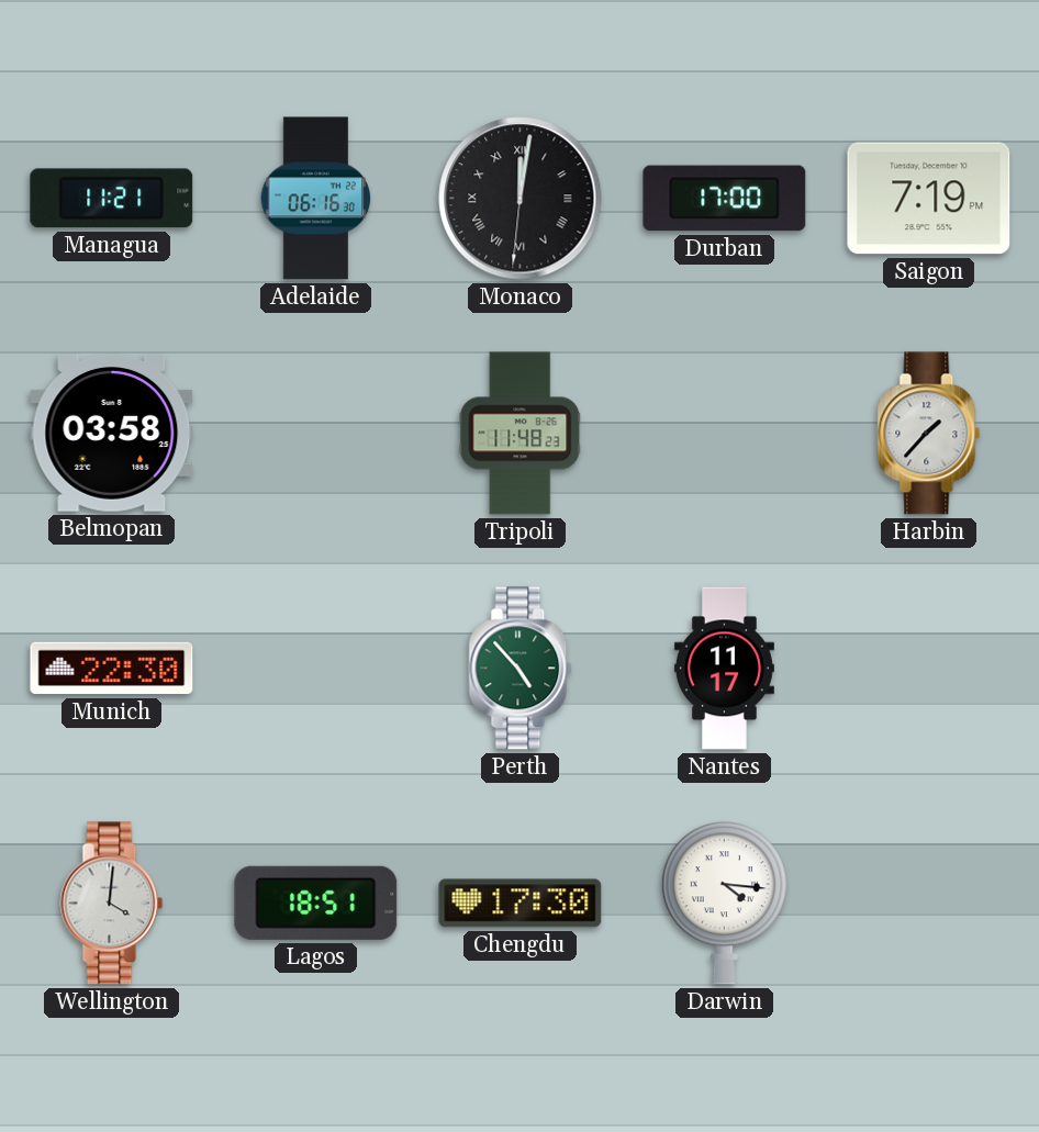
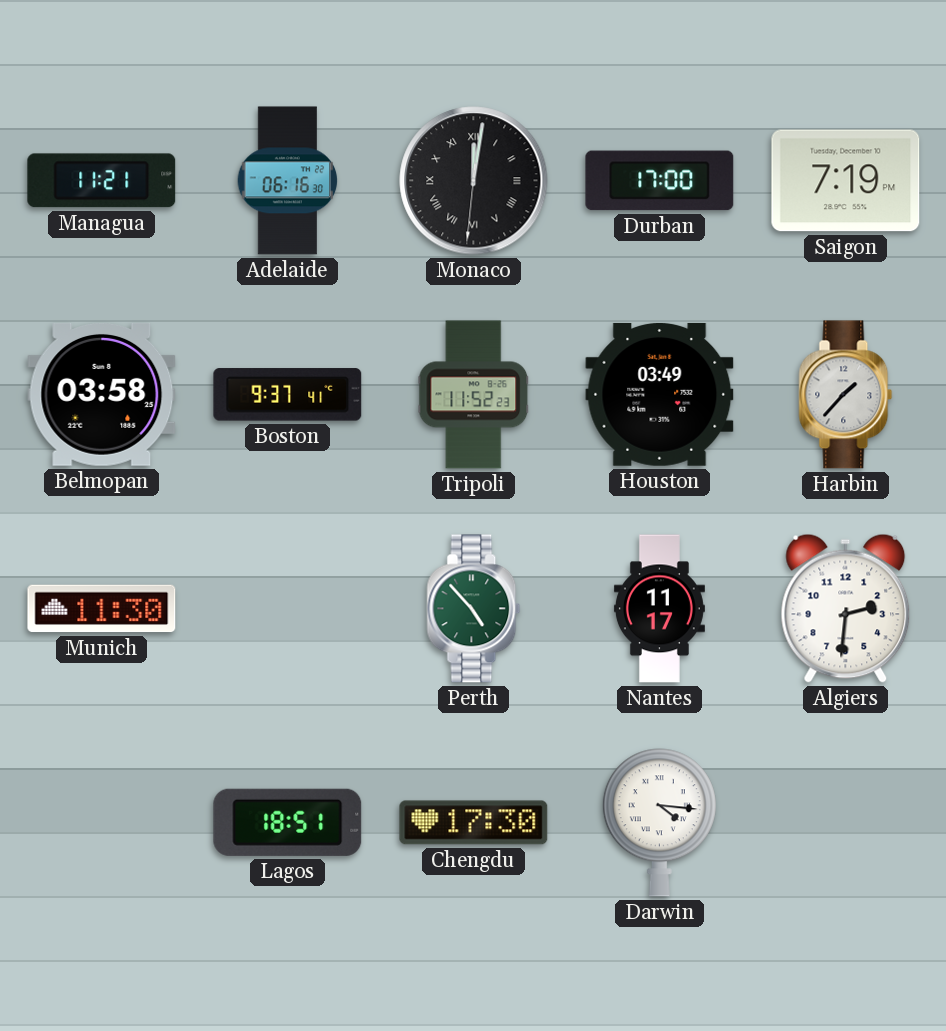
Boston: none -> 9:37
Tripoli: 11:48 -> 11:52
Houston: none -> 03:49
Munich: 22:30 -> 11:30
Algiers: none -> 2:31
Wellington: 4:01 -> none
